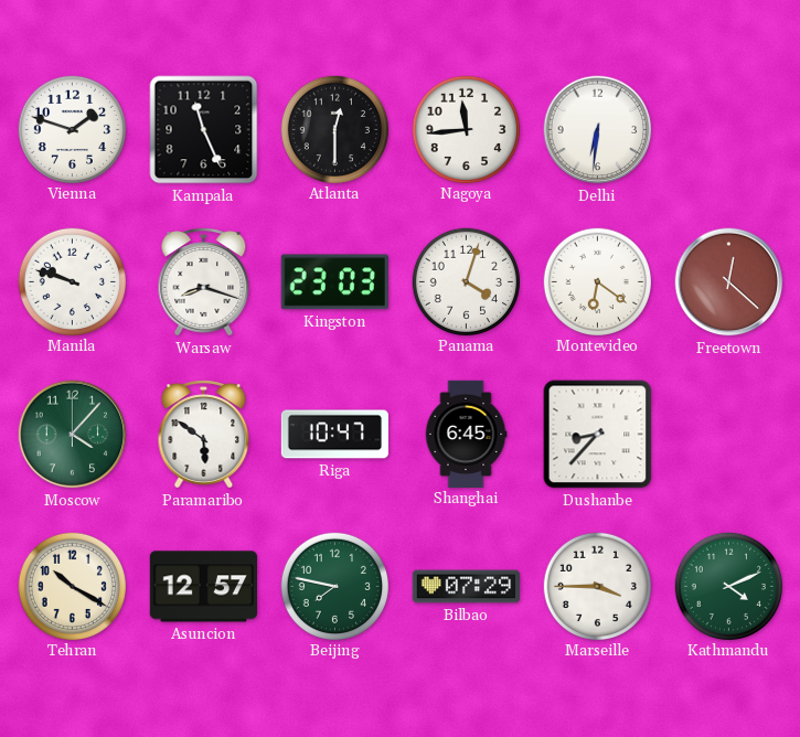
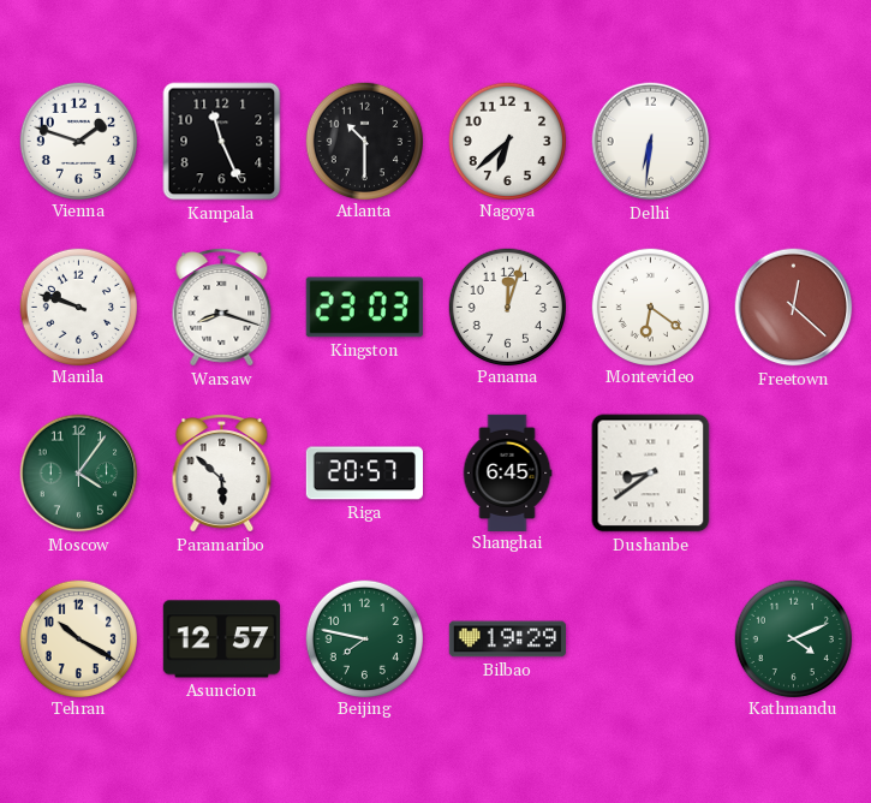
Atlanta: 12:30 -> 10:30
Nagoya: 11:44 -> 6:38
Panama: 4:03 -> 12:03
Moscow: 4:07 -> 4:06
Paramaribo: 5:51 -> 5:52
Riga: 10:47 -> 20:57
Dushanbe: 8:37 -> 8:39
Bilbao: 07:29 -> 19:29
Marseille: 3:45 -> none
